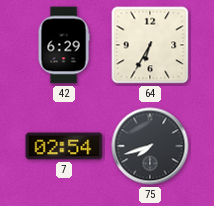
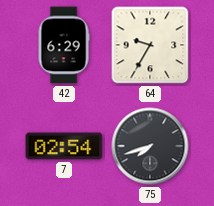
64: 6:35 -> 9:35
